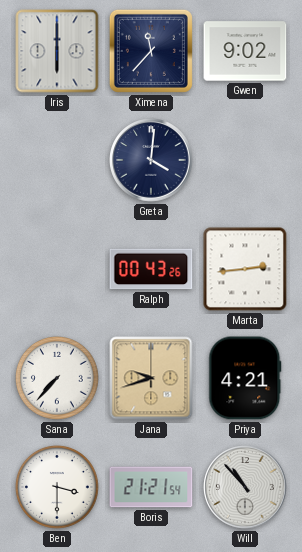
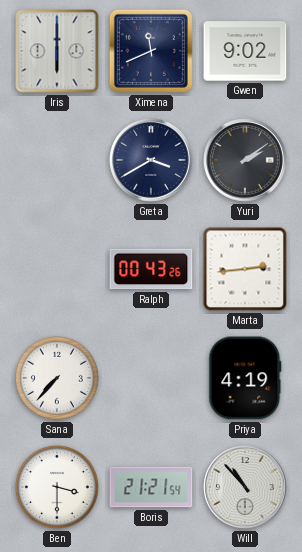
Ximena: 11:37 -> 11:41
Greta: 4:01 -> 3:40
Yuri: none -> 2:09
Jana: 9:42 -> none
Priya: 4:21 -> 4:19
